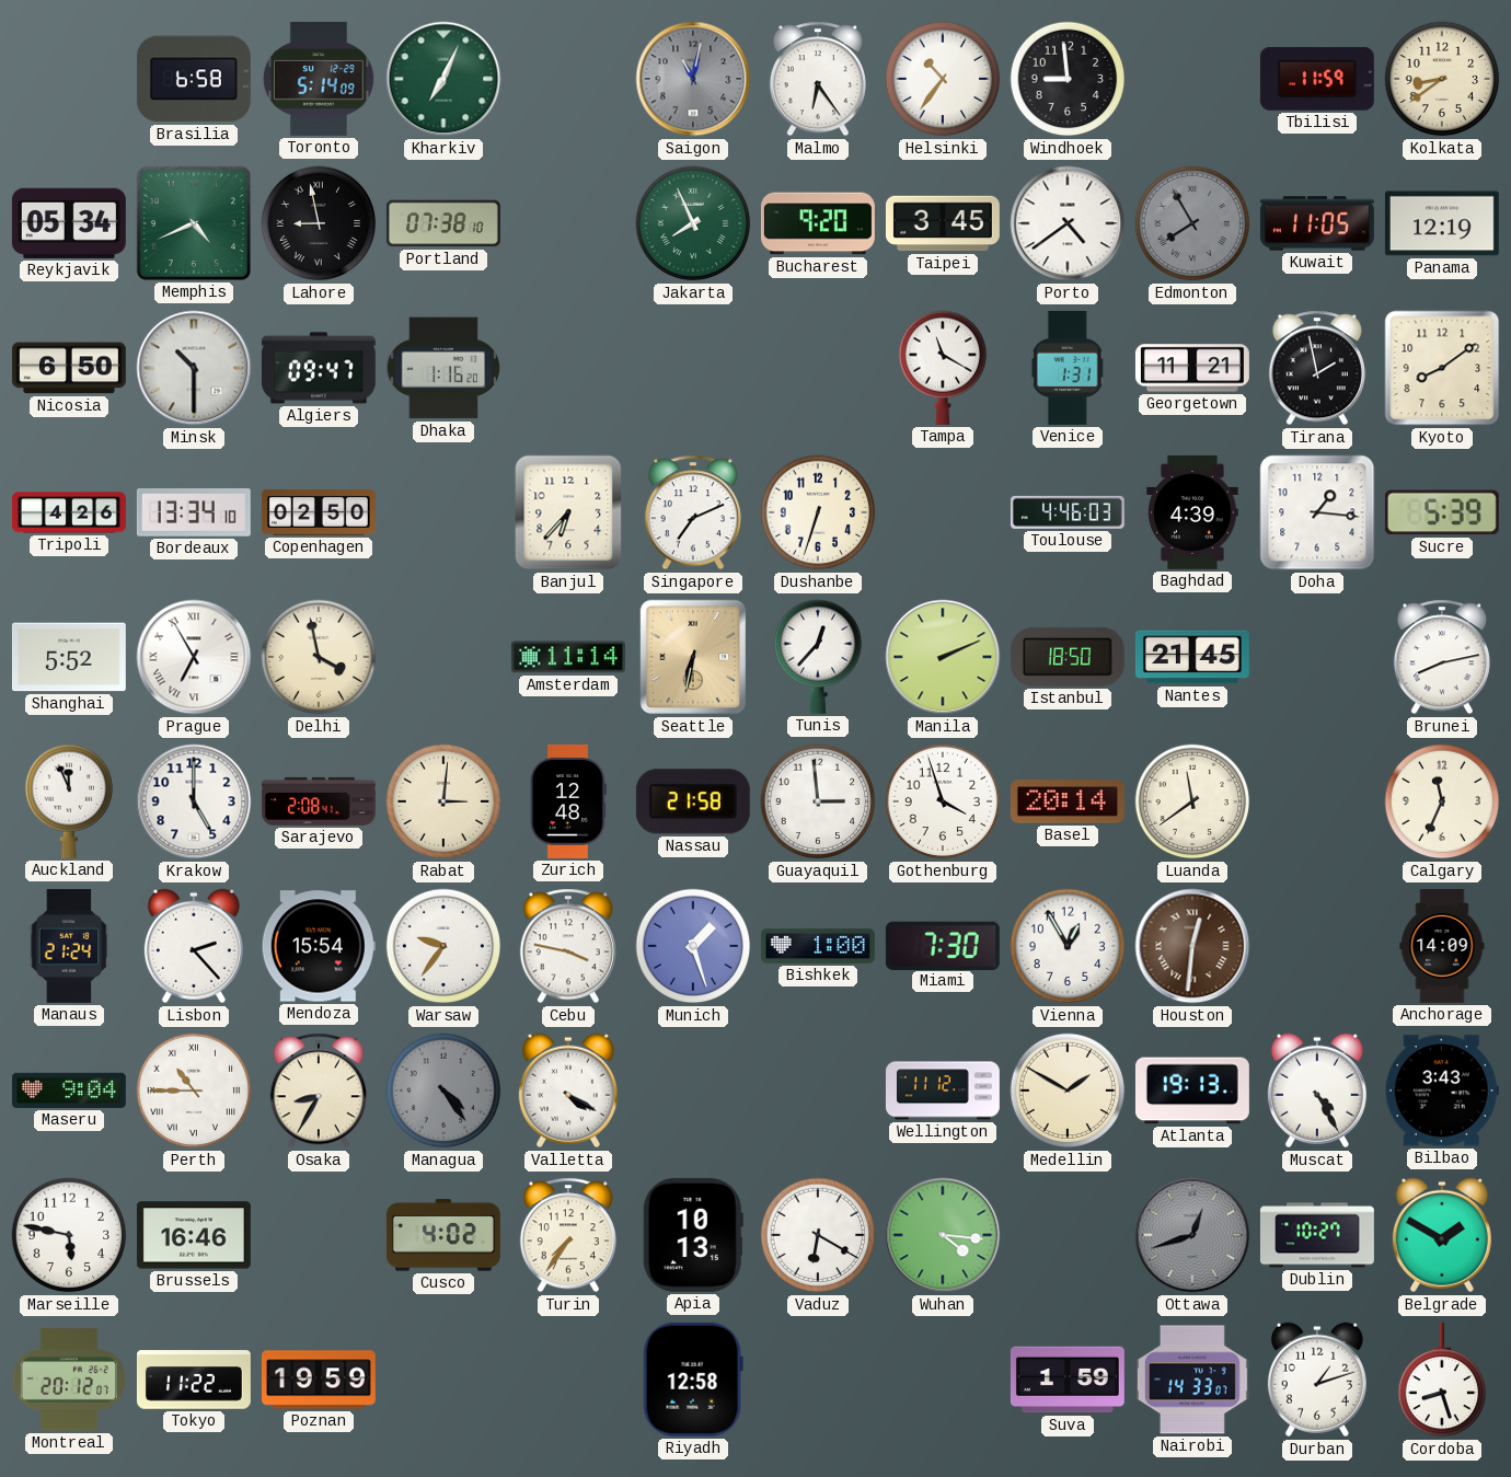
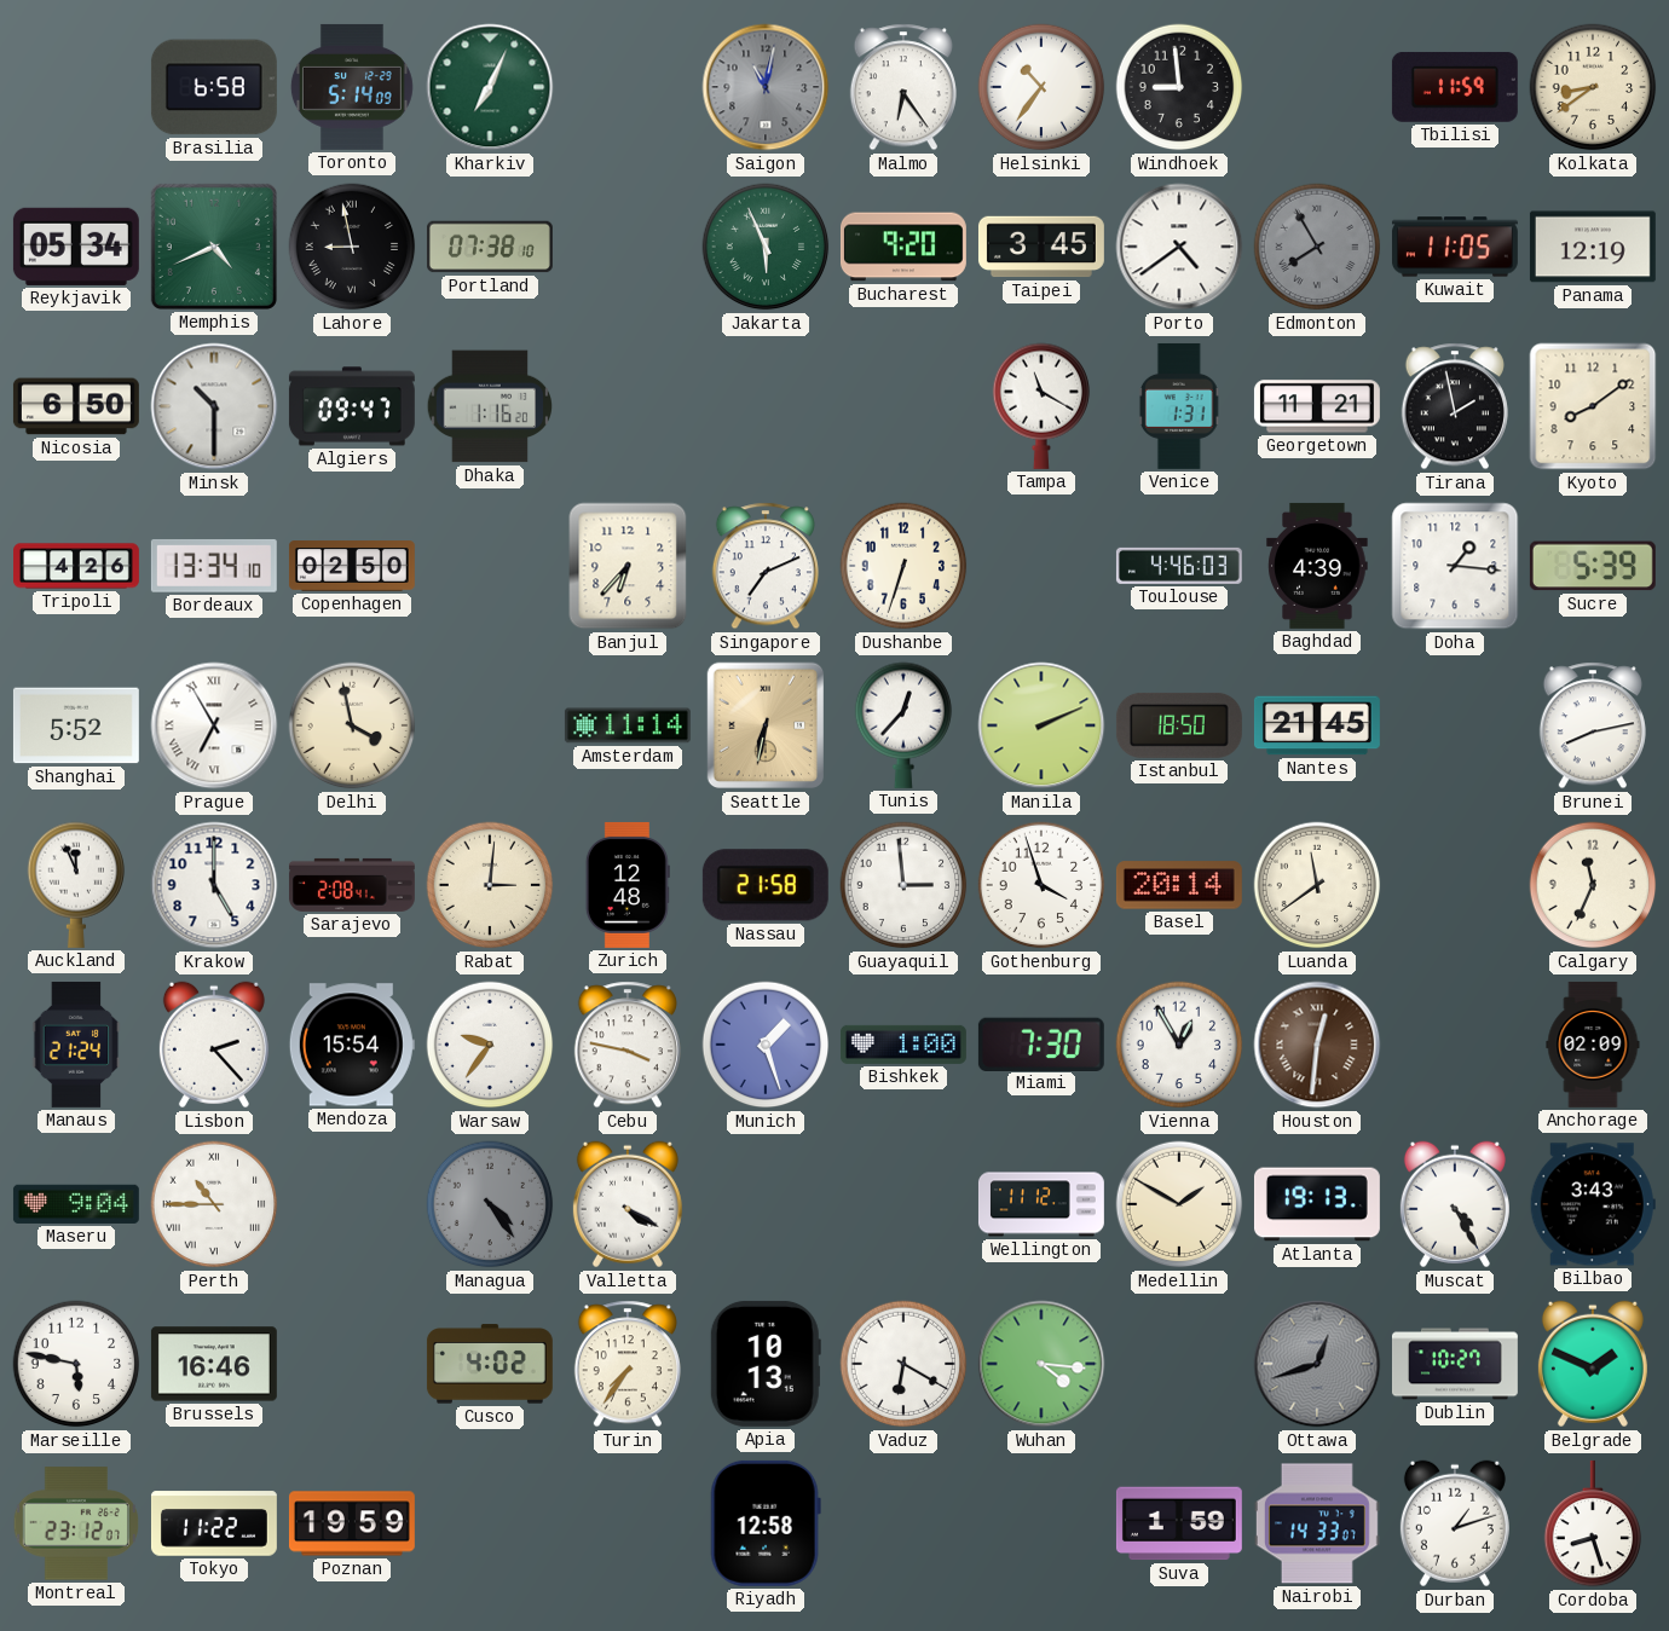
Jakarta: 7:56 -> 5:56
Anchorage: 14:09 -> 02:09
Osaka: 8:35 -> none
Belgrade: 1:50 -> 1:49
Montreal: 20:12 -> 23:12
